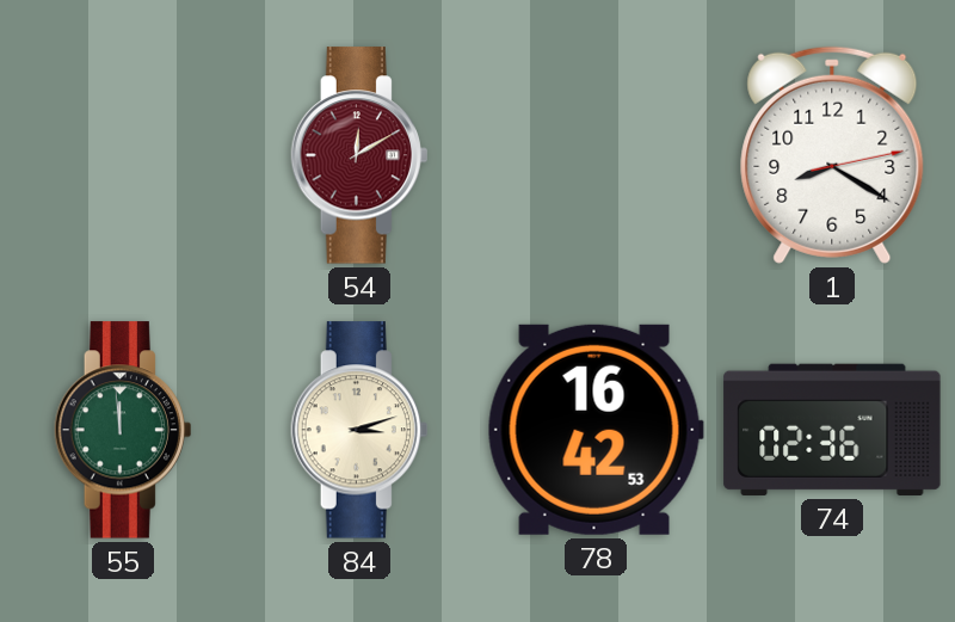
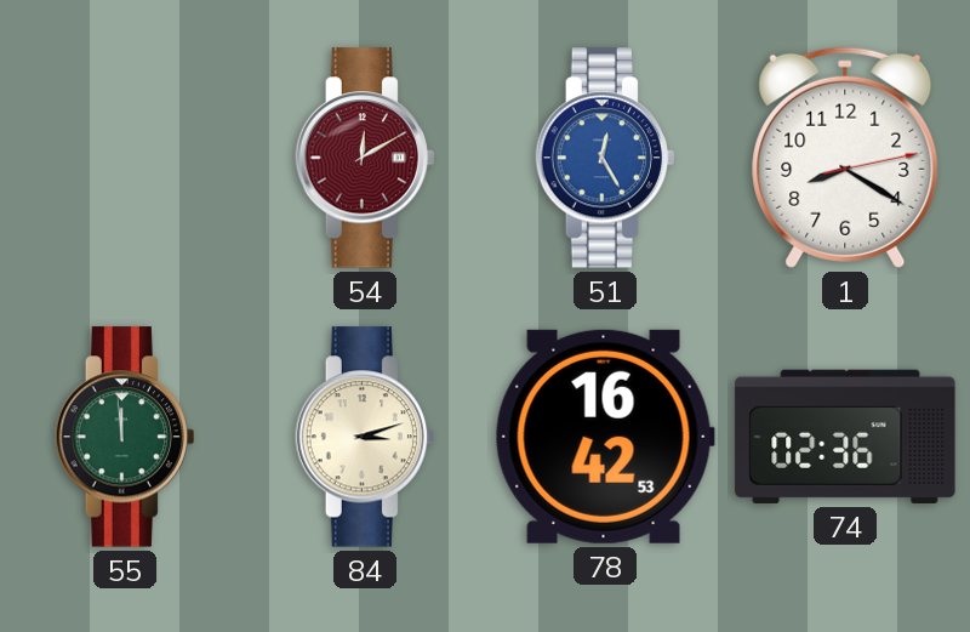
51: none -> 12:25
